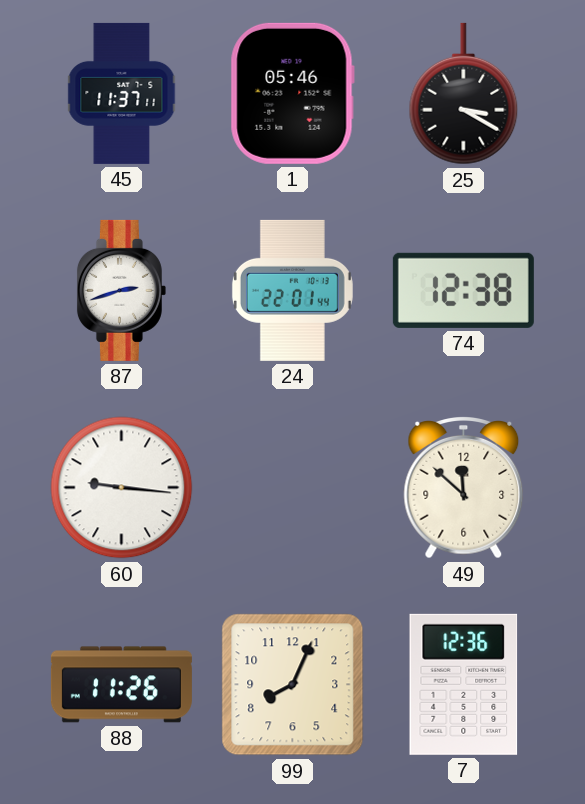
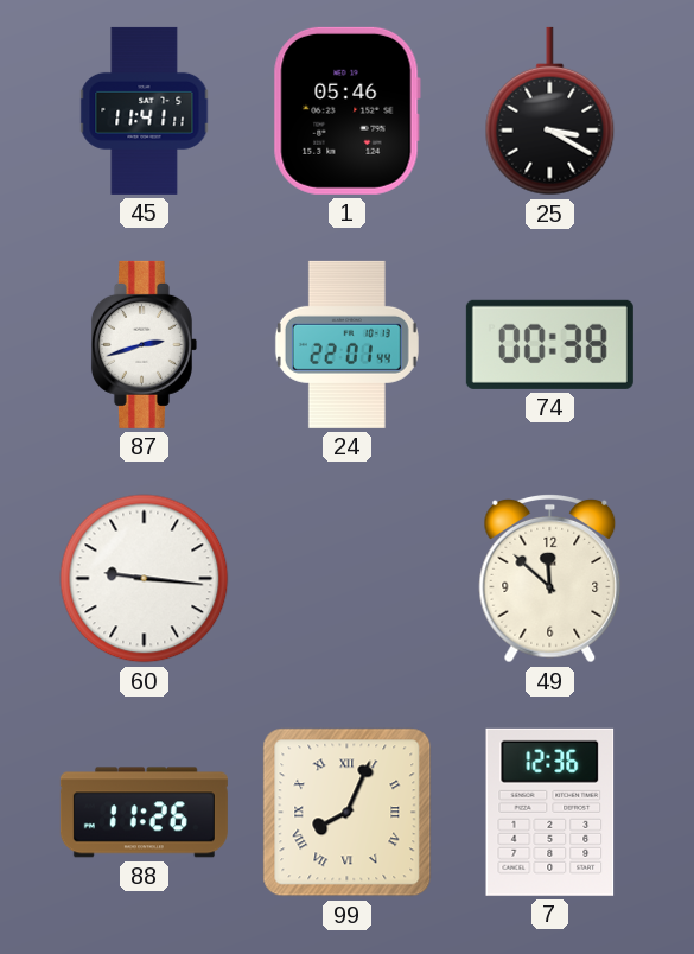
45: 11:37 -> 11:41
74: 12:38 -> 00:38
99 numerals: Arabic -> Roman
